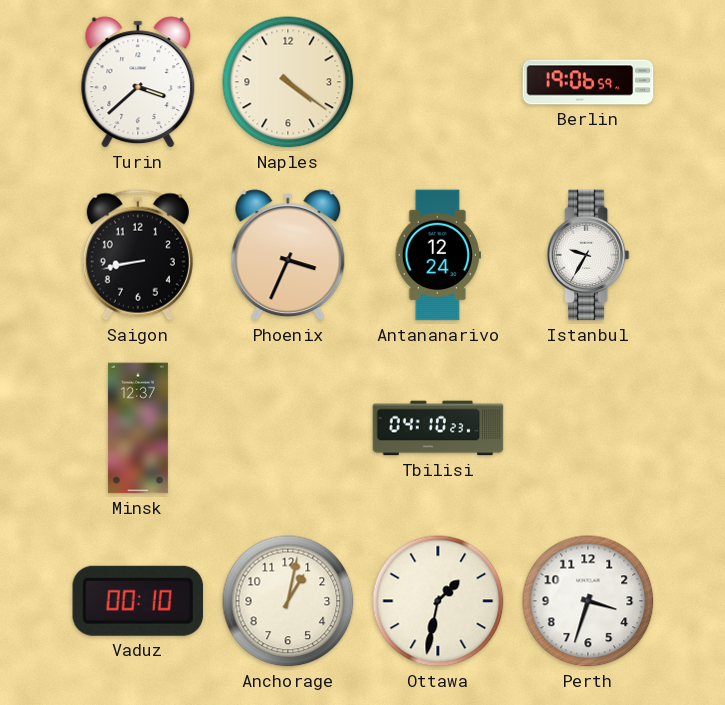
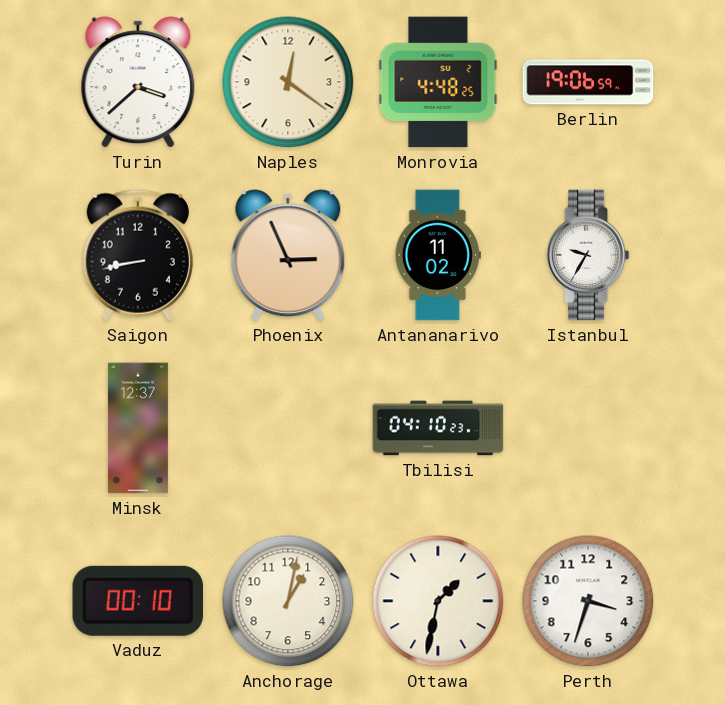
Naples: 4:21 -> 12:21
Monrovia: none -> 4:48
Phoenix: 3:34 -> 2:56
Antananarivo: 12:24 -> 11:02
